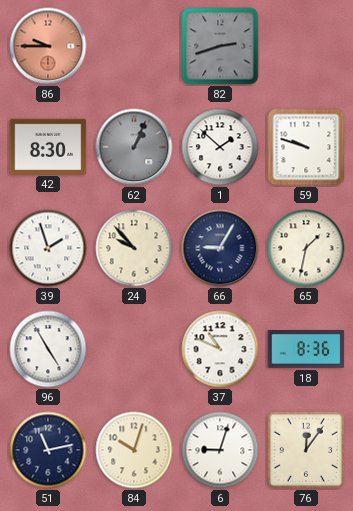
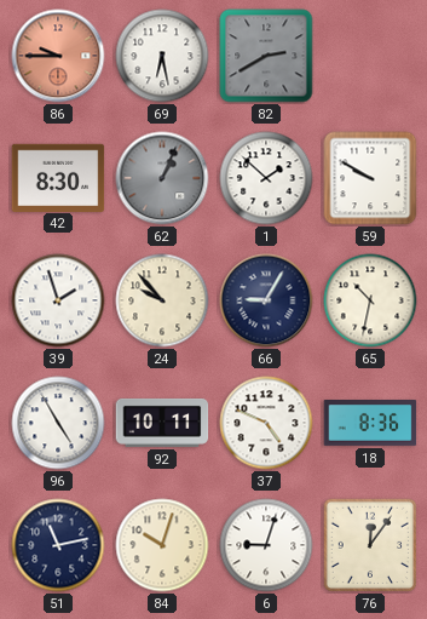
69: none -> 6:28
82: 2:42 -> 2:40
59: 9:48 -> 9:50
65: 1:32 -> 10:32
92: none -> 10:11
37: 10:49 -> 4:49
